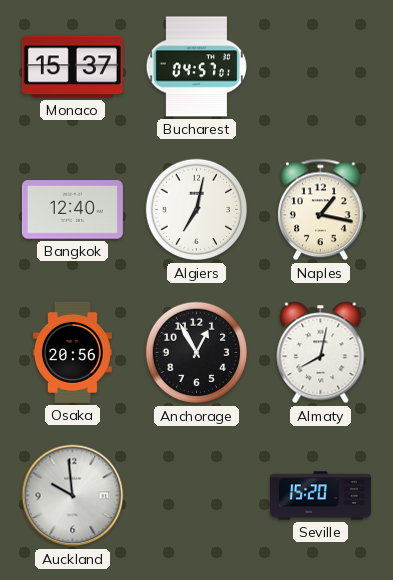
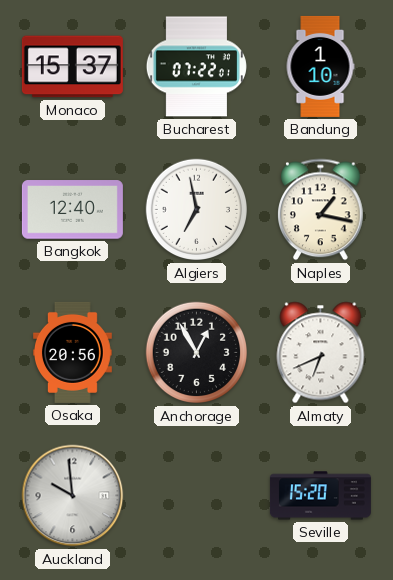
Bucharest: 04:57 -> 07:22
Bandung: none -> 1:10
Algiers: 7:02 -> 6:58
Almaty: 8:02 -> 6:41
